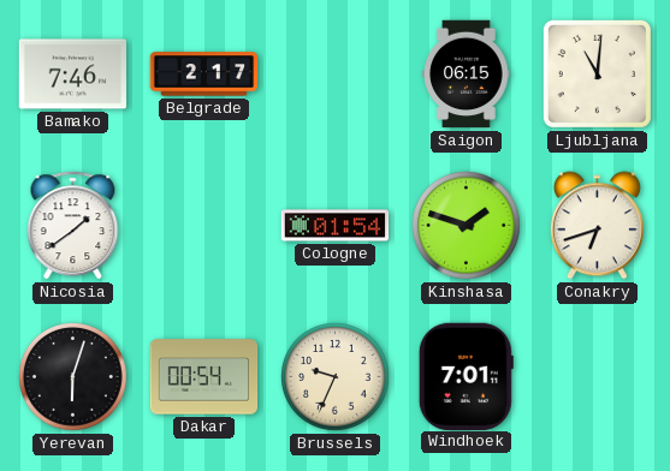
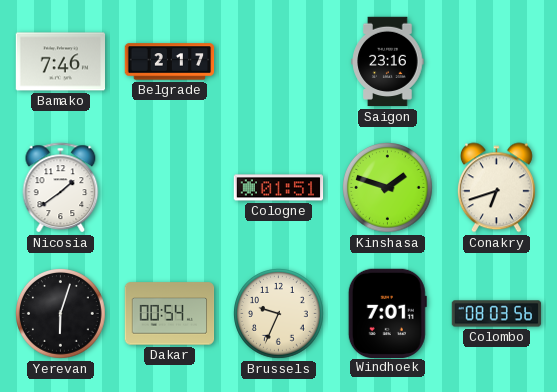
Saigon: 06:15 -> 23:16
Ljubljana: 11:01 -> none
Cologne: 01:54 -> 01:51
Colombo: none -> 08:03
